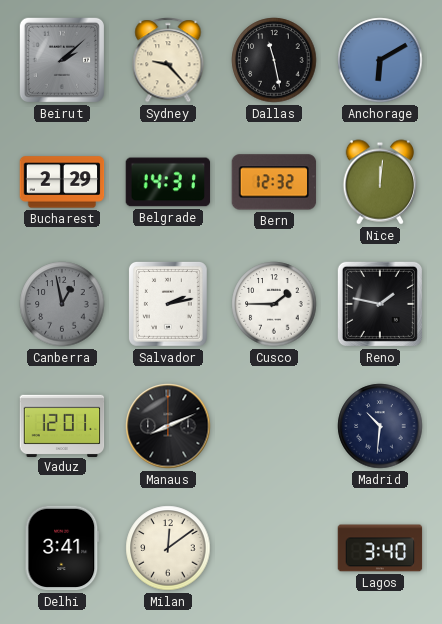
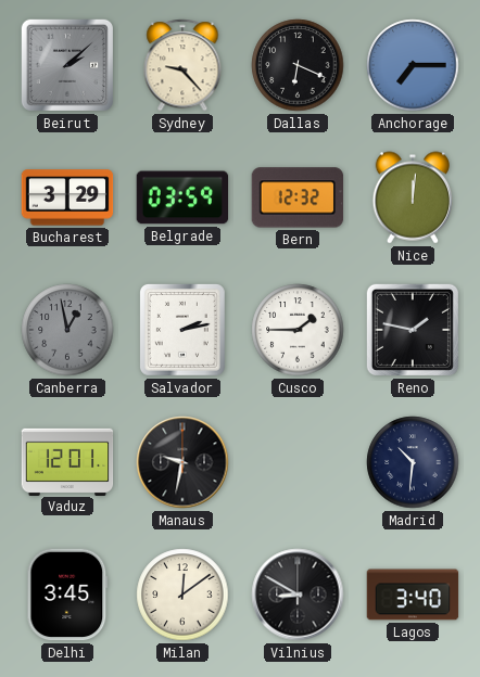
Dallas: 11:28 -> 6:19
Anchorage: 6:10 -> 7:15
Bucharest: 2:29 -> 3:29
Belgrade: 14:31 -> 03:59
Manaus: 8:11 -> 9:32
Delhi: 3:41 -> 3:45
Vilnius: none -> 8:50
